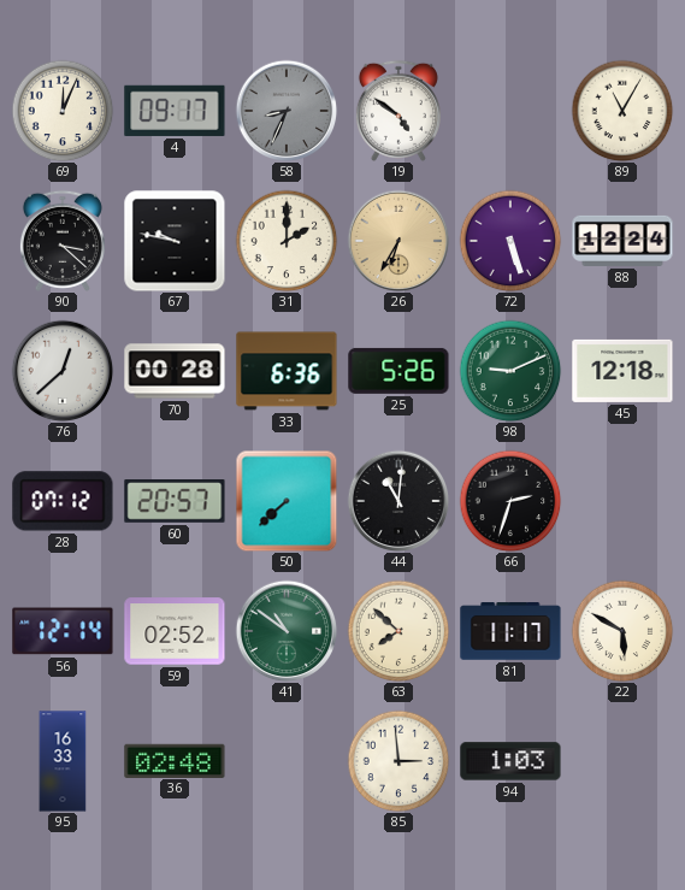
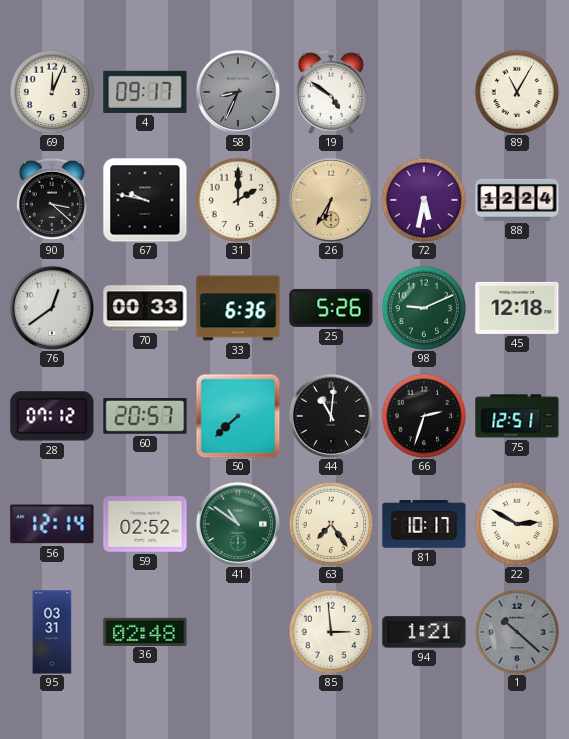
72: 5:27 -> 5:32
76: 12:38 -> 12:39
70: 00:28 -> 00:33
75: none -> 12:51
63: 7:52 -> 7:24
81: 11:17 -> 10:17
22: 5:50 -> 2:50
95: 16:33 -> 03:31
94: 1:03 -> 1:21
1: none -> 10:22
